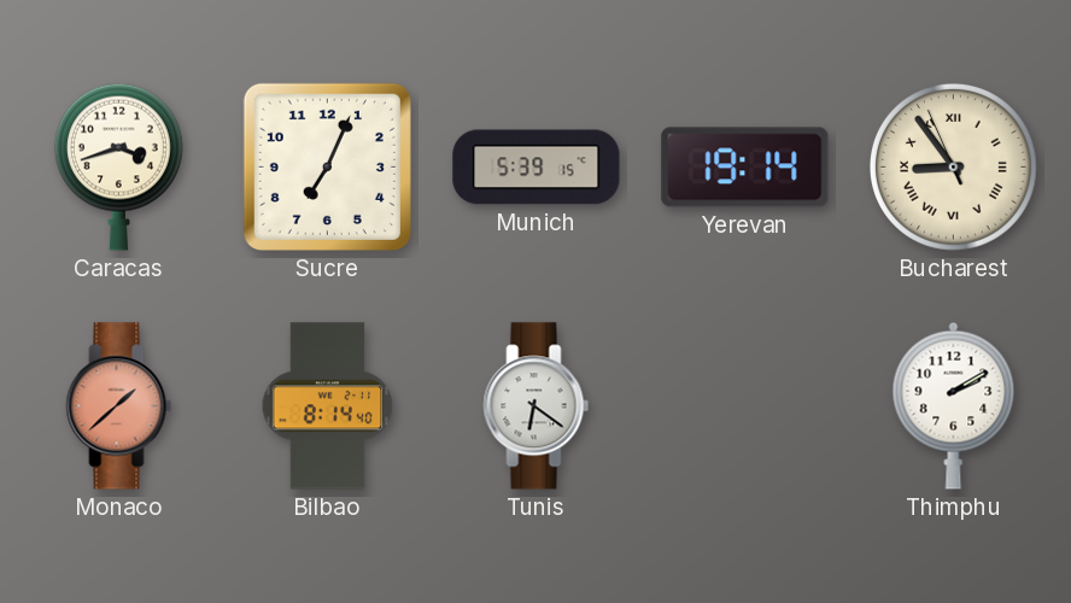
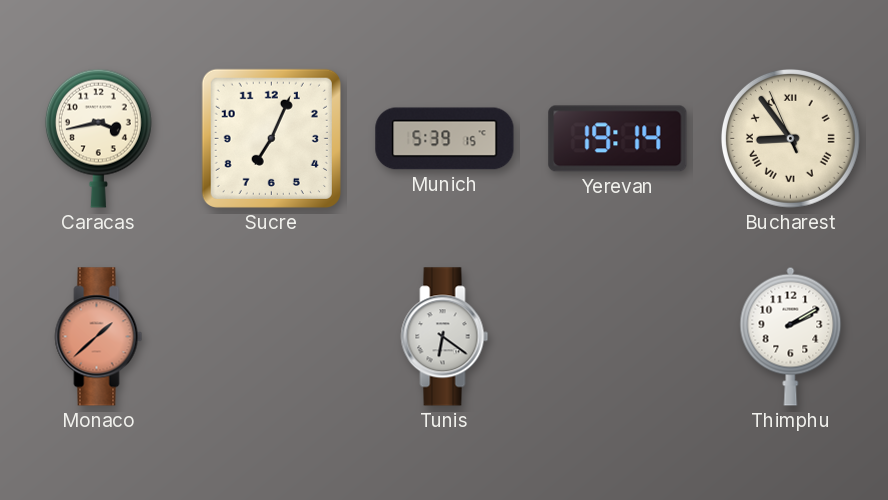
Caracas: 3:42 -> 3:43
Bilbao: 8:14 -> none
